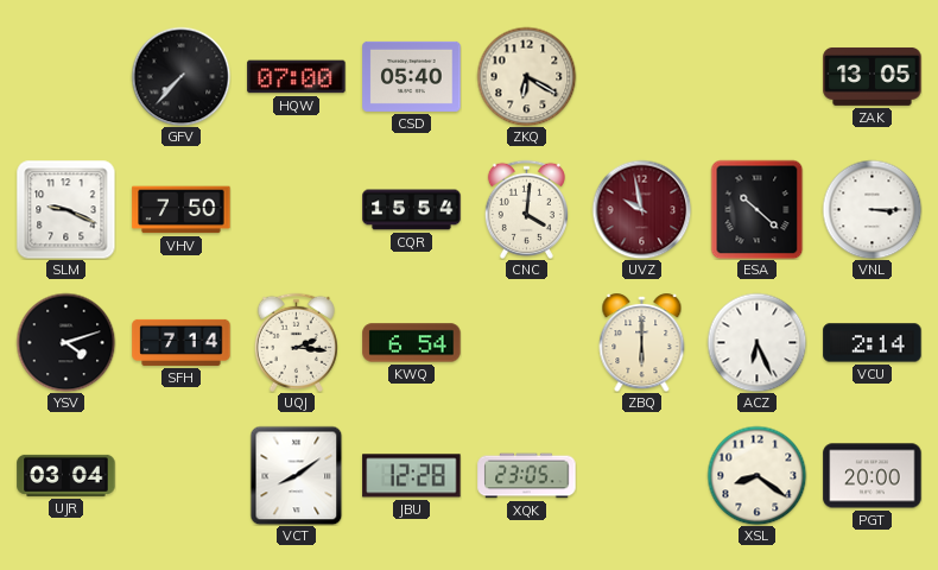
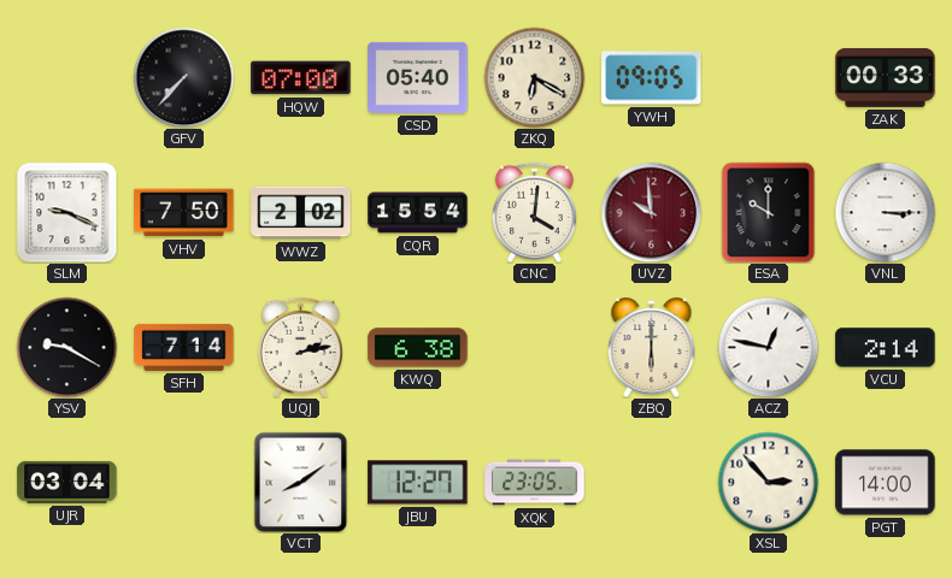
YWH: none -> 09:05
ZAK: 13:05 -> 00:33
WWZ: none -> 2:02
UVZ: 9:58 -> 9:59
ESA: 10:22 -> 10:00
YSV: 4:12 -> 9:20
UQJ: 2:16 -> 2:13
KWQ: 6:54 -> 6:38
ACZ: 6:26 -> 12:47
JBU: 12:28 -> 12:27
XSL: 8:21 -> 2:53
PGT: 20:00 -> 14:00
